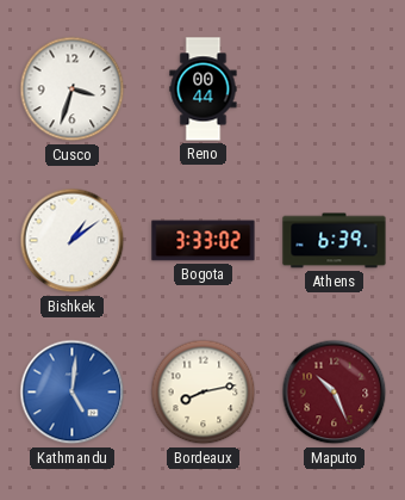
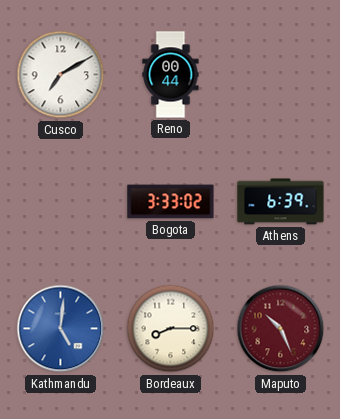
Cusco: 3:33 -> 7:10
Bishkek: 1:09 -> none
Bordeaux: 8:13 -> 8:15
